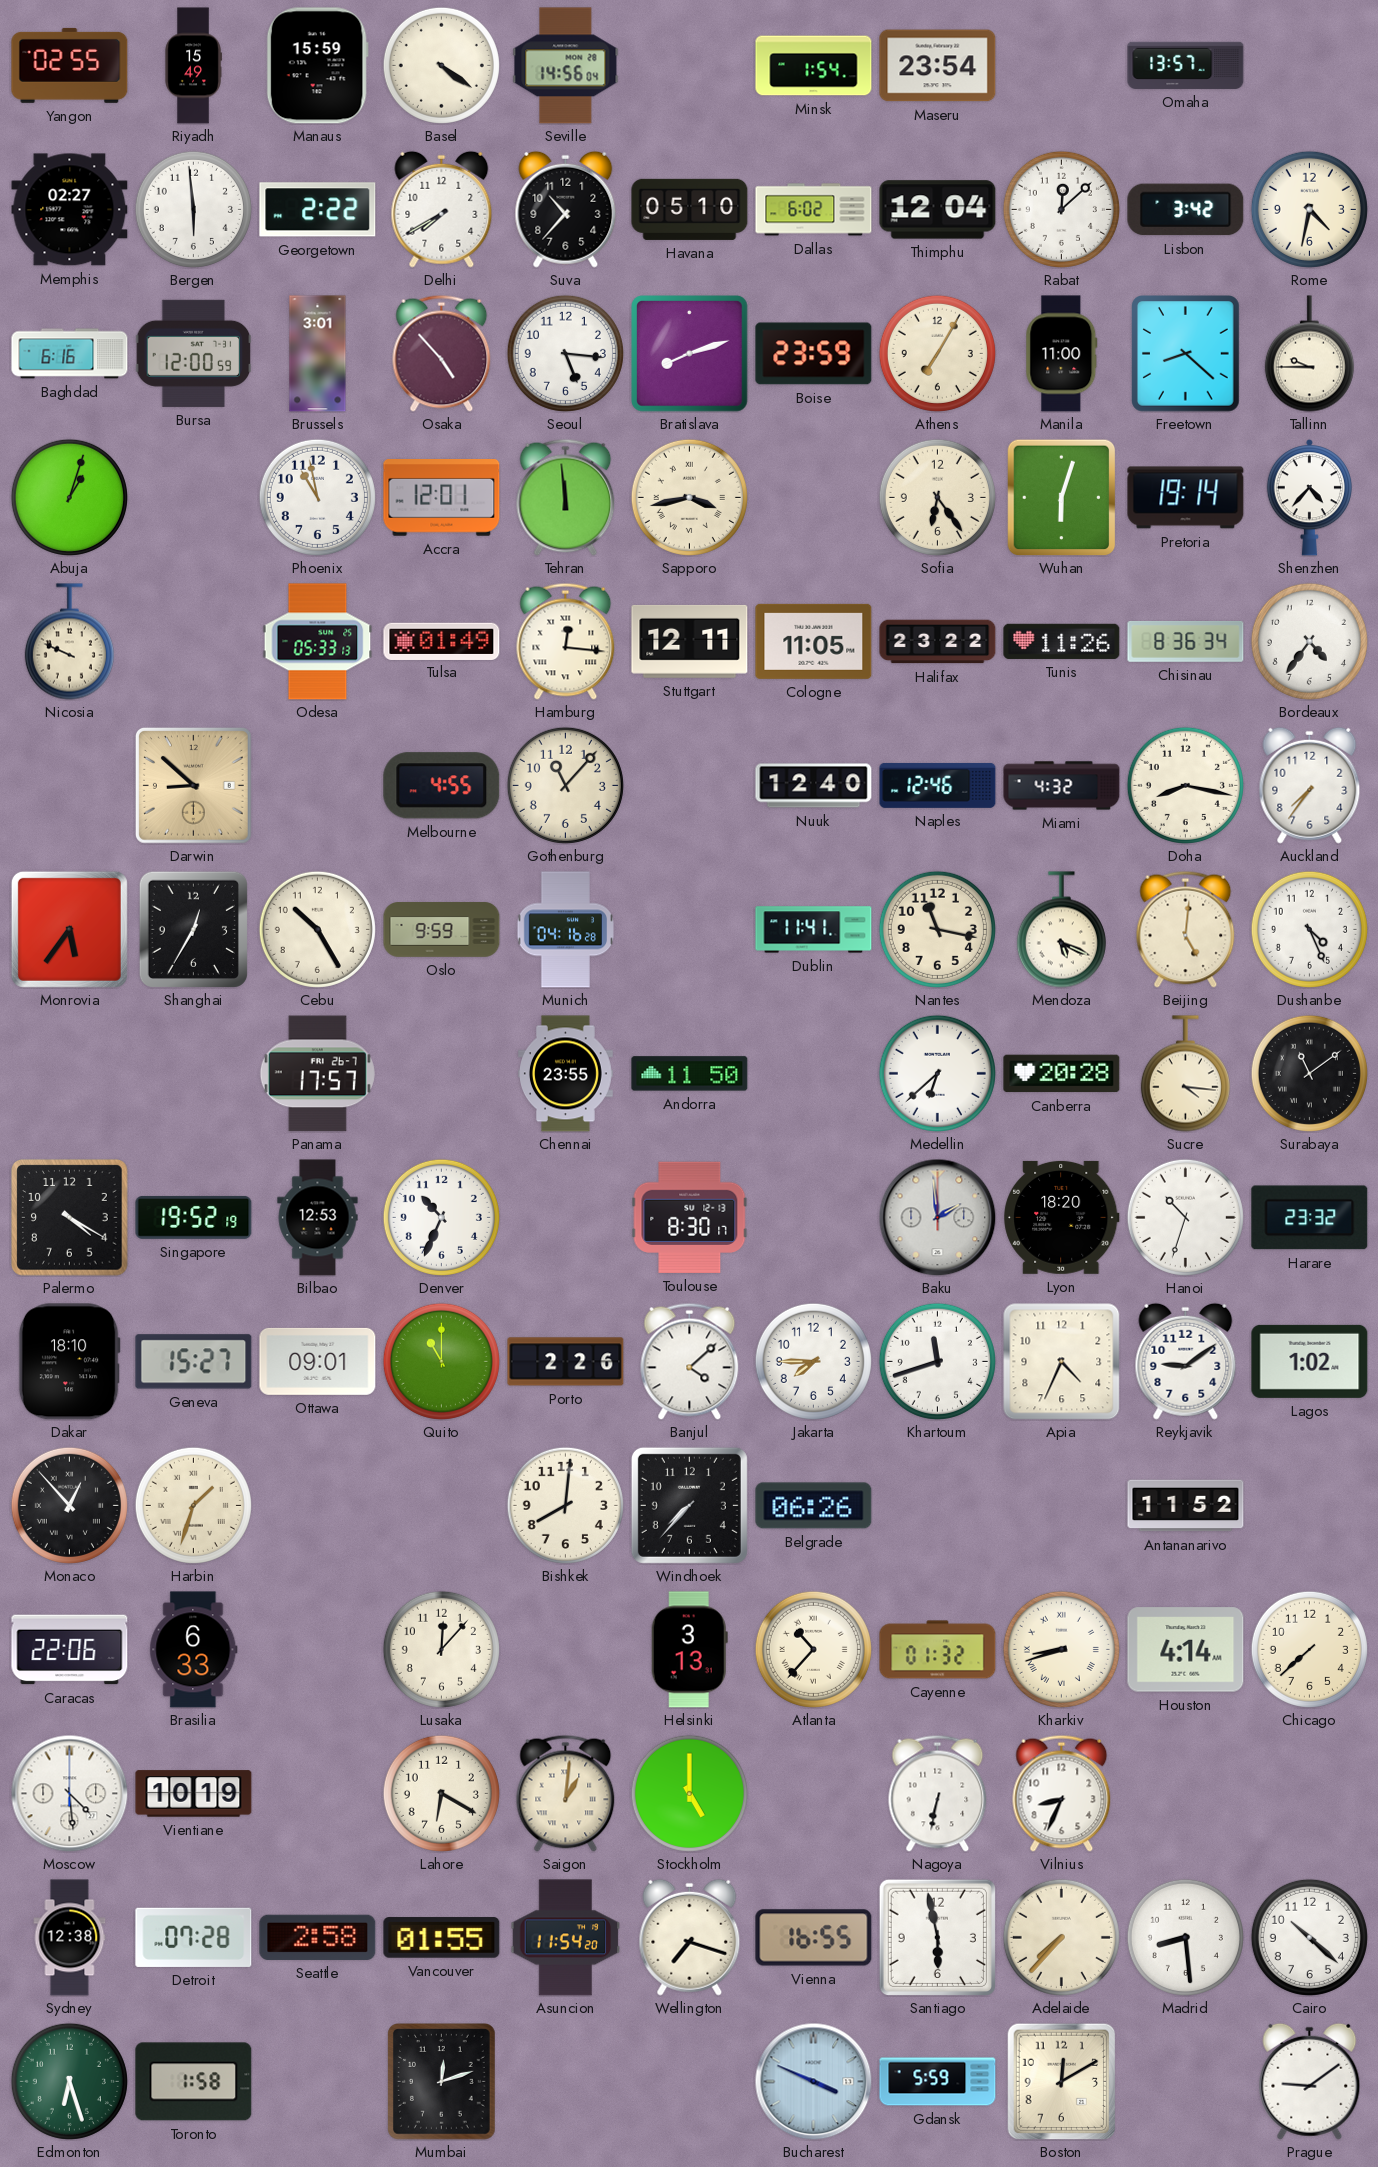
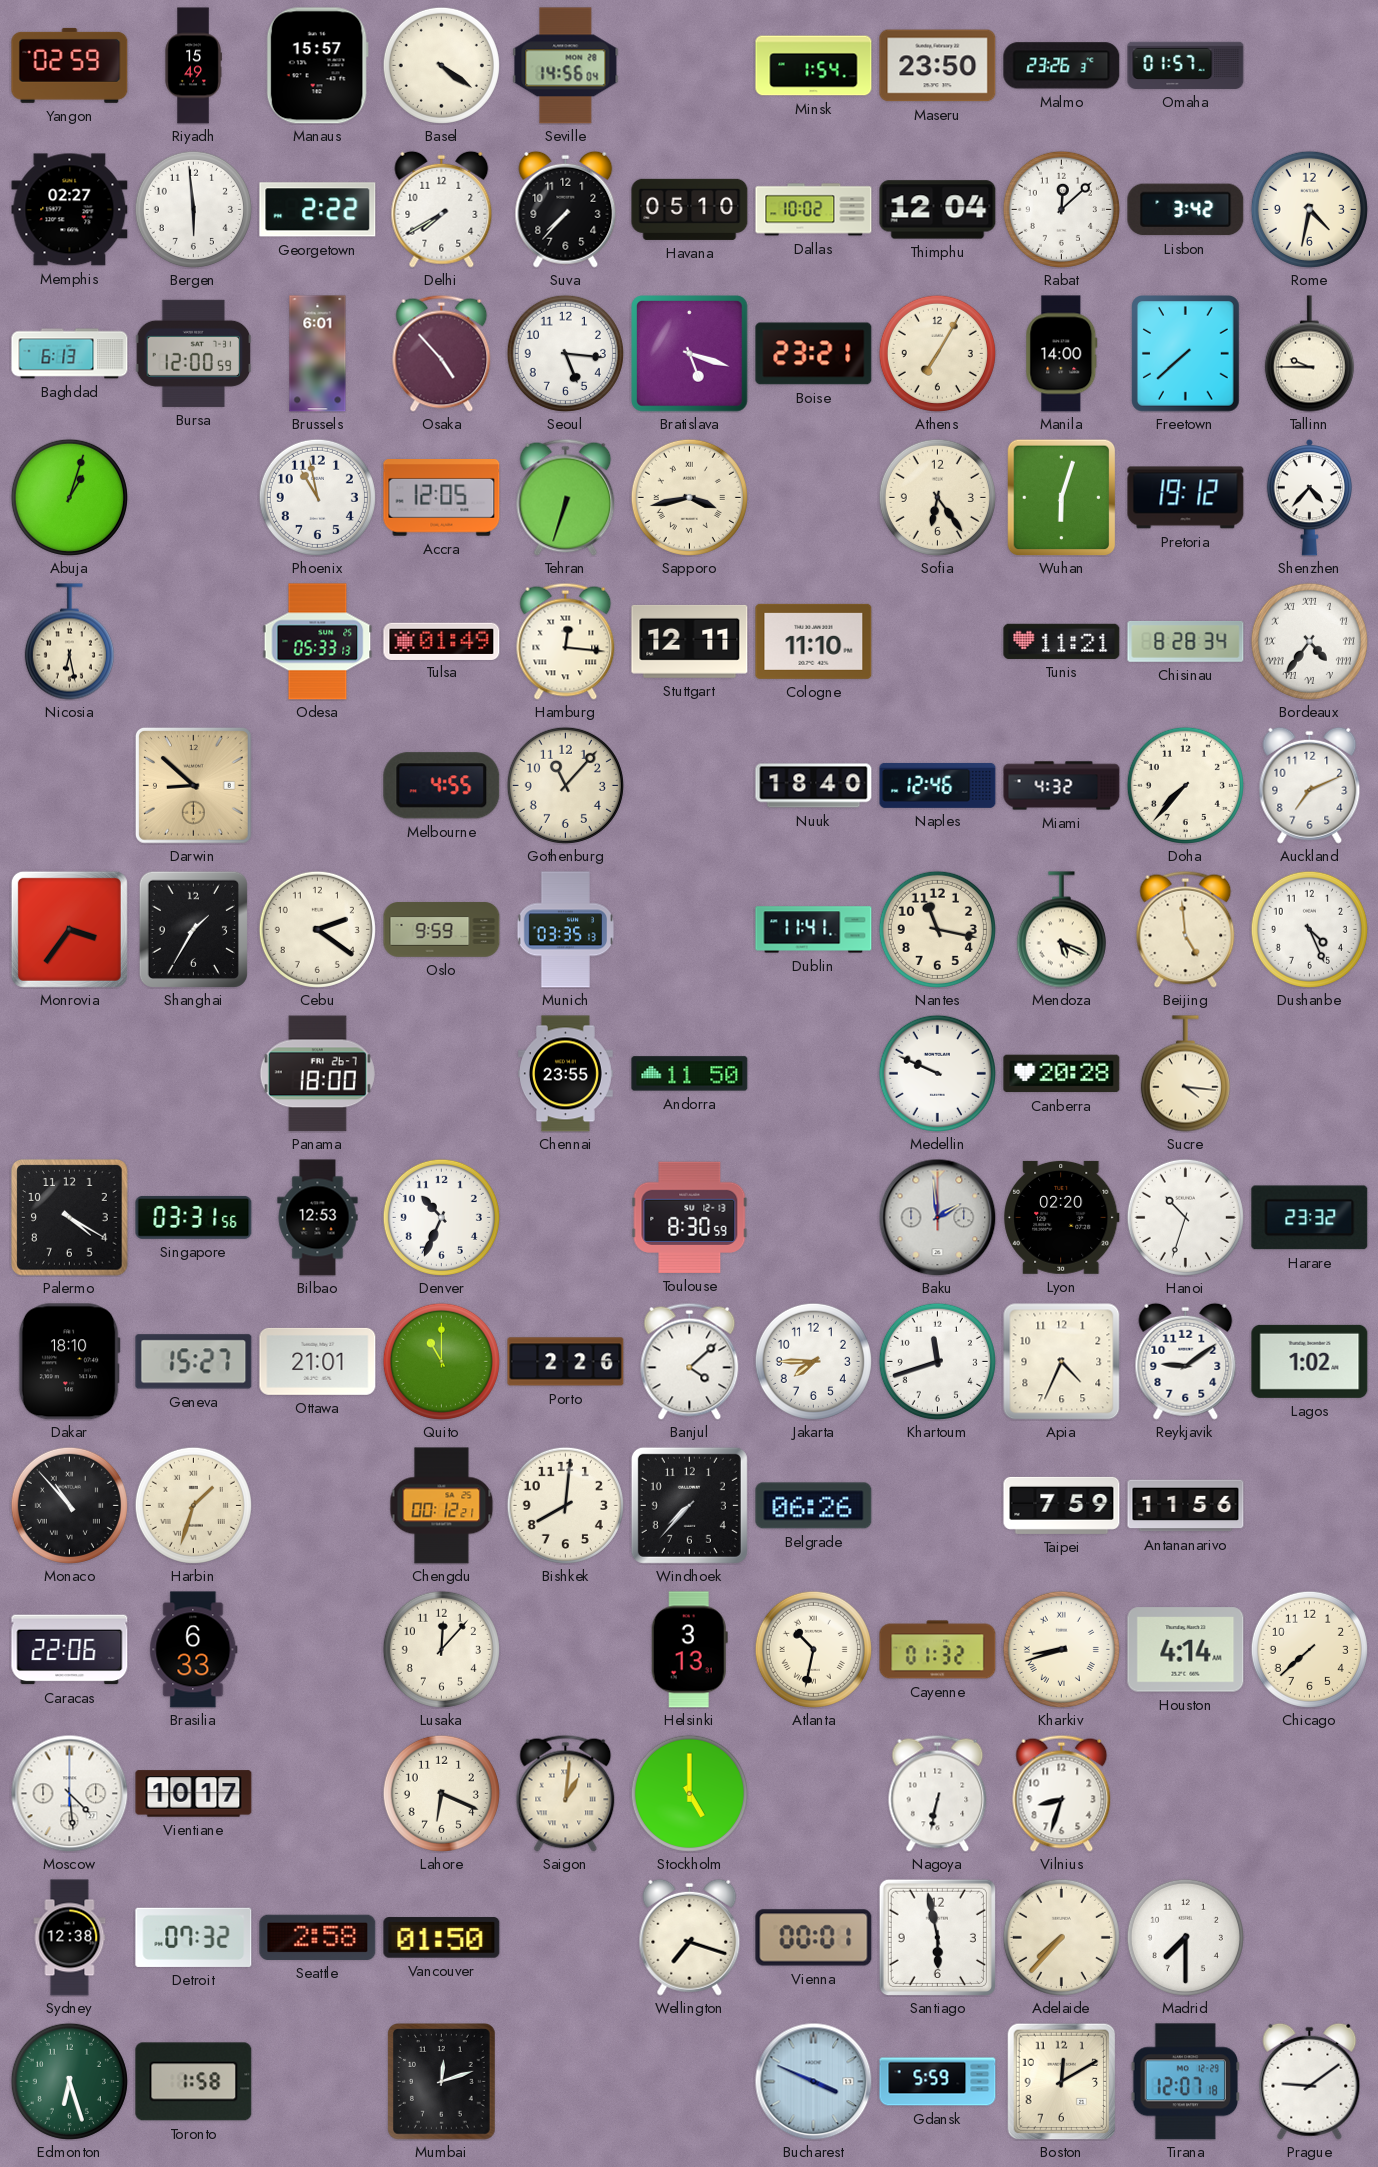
Yangon: 02:55 -> 02:59
Manaus: 15:59 -> 15:57
Maseru: 23:54 -> 23:50
Malmo: none -> 23:26
Omaha: 13:57 -> 01:57
Suva: 10:37 -> 7:37
Dallas: 6:02 -> 10:02
Baghdad: 6:16 -> 6:13
Brussels: 3:01 -> 6:01
Bratislava: 8:12 -> 5:18
Boise: 23:59 -> 23:21
Manila: 11:00 -> 14:00
Freetown: 8:22 -> 7:38
Accra: 12:01 -> 12:05
Tehran: 11:59 -> 6:33
Pretoria: 19:14 -> 19:12
Nicosia: 9:49 -> 6:28
Cologne: 11:05 -> 11:10
Halifax: 23:22 -> none
Tunis: 11:26 -> 11:21
Chisinau: 8:36 -> 8:28
Bordeaux numerals: Arabic -> Roman
Nuuk: 12:40 -> 18:40
Doha: 8:17 -> 7:37
Auckland: 7:36 -> 7:11
Monrovia: 5:36 -> 3:36
Shanghai: 12:35 -> 1:35
Cebu: 10:25 -> 2:21
Munich: 04:16 -> 03:35
Beijing: 5:01 -> 4:59
Panama: 17:57 -> 18:00
Medellin: 6:38 -> 9:49
Surabaya: 11:09 -> none
Singapore: 19:52 -> 03:31
Toulouse: 8:30:17 -> 8:30:59
Lyon: 18:20 -> 02:20
Ottawa: 09:01 -> 21:01
Monaco: 12:53 -> 10:53
Chengdu: none -> 00:12
Taipei: none -> 7:59
Antananarivo: 11:52 -> 11:56
Atlanta: 10:37 -> 10:32
Vientiane: 10:19 -> 10:17
Lahore: 6:20 -> 6:19
Vilnius: 8:34 -> 8:33
Detroit: 07:28 -> 07:32
Vancouver: 01:55 -> 01:50
Asuncion: 11:54 -> none
Vienna: 16:55 -> 00:01
Madrid: 8:29 -> 7:30
Cairo: 10:22 -> none
Tirana: none -> 12:07
